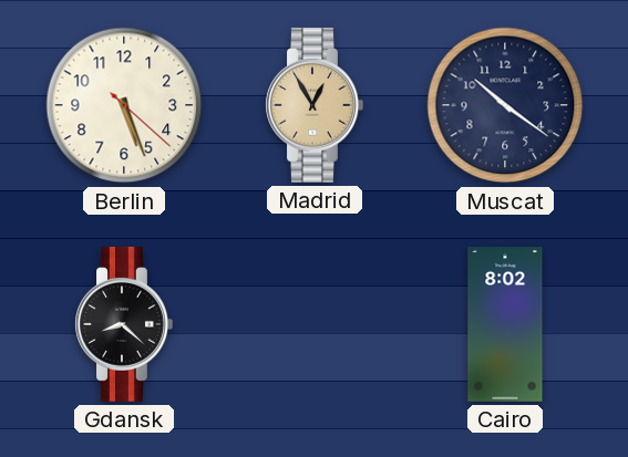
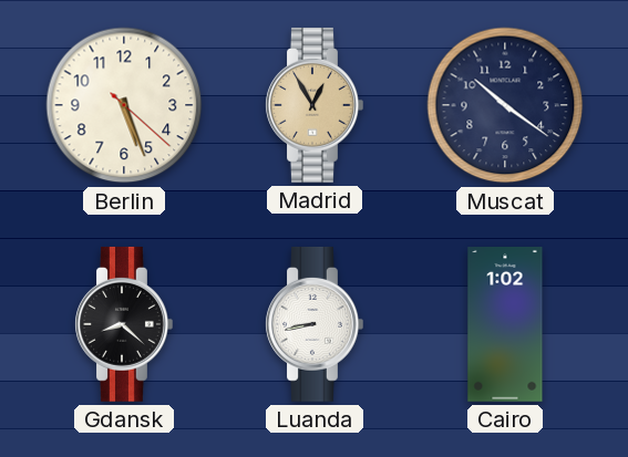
Luanda: none -> 8:43
Cairo: 8:02 -> 1:02
